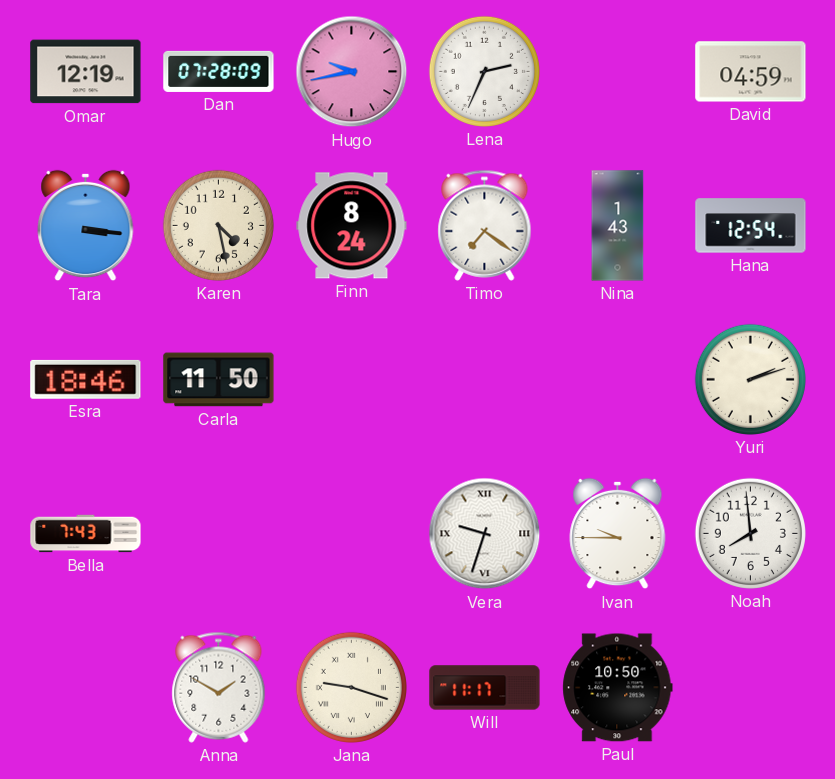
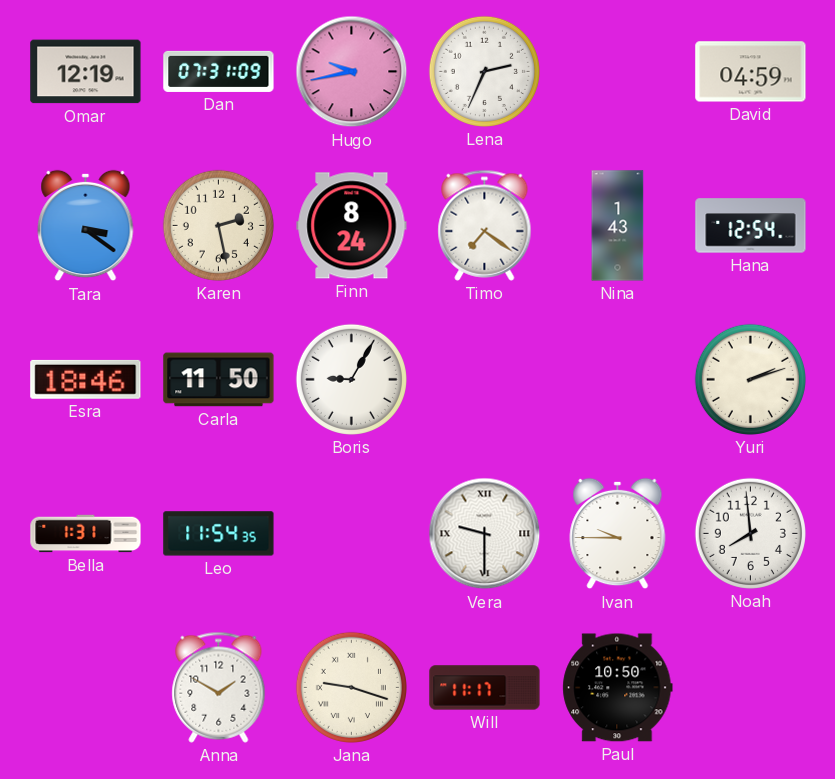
Dan: 07:28 -> 07:31
Tara: 3:16 -> 3:21
Karen: 4:28 -> 2:28
Boris: none -> 9:05
Bella: 7:43 -> 1:31
Leo: none -> 11:54
Vera: 9:33 -> 9:30
